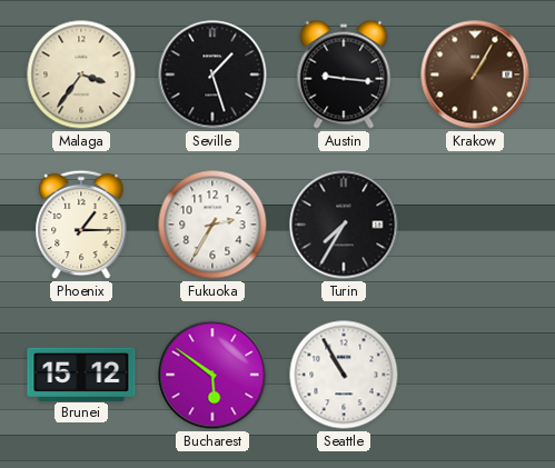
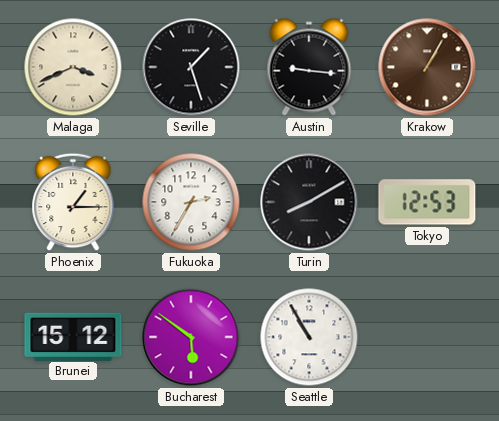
Malaga: 3:36 -> 3:41
Turin: 7:35 -> 8:10
Tokyo: none -> 12:53
